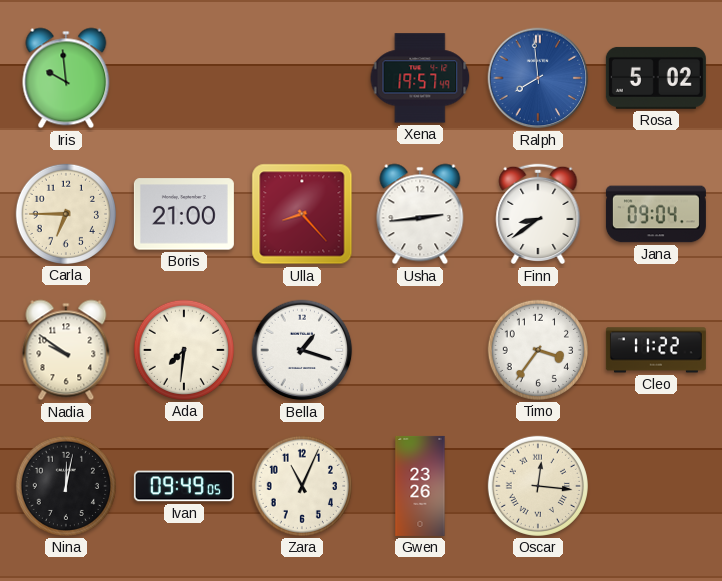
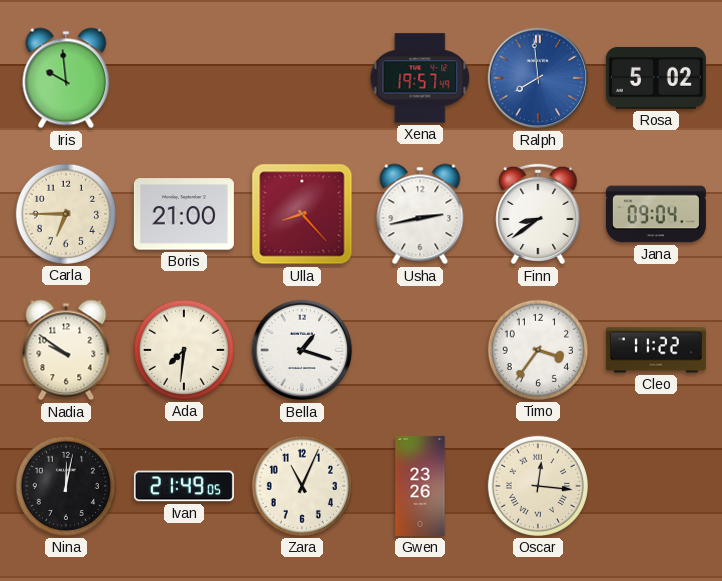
Usha: 2:44 -> 2:43
Ivan: 09:49 -> 21:49
